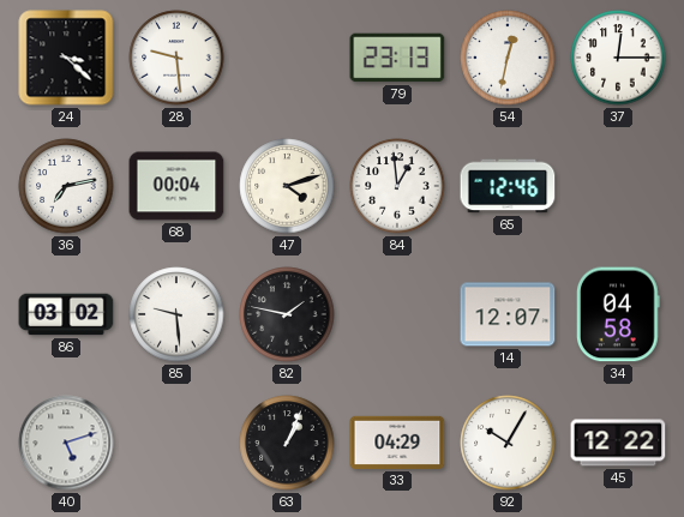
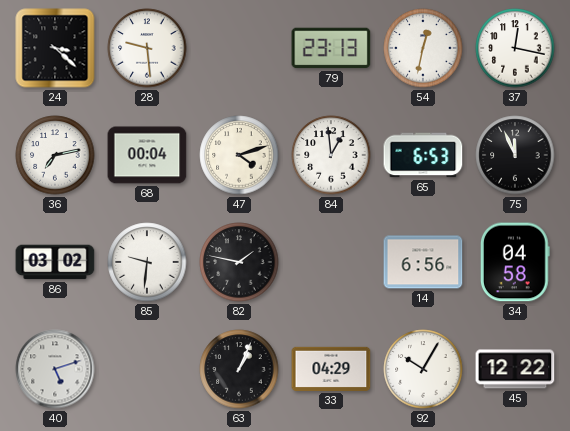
37: 12:15 -> 12:17
65: 12:46 -> 6:53
75: none -> 11:56
85: 9:29 -> 9:31
14: 12:07 -> 6:56
